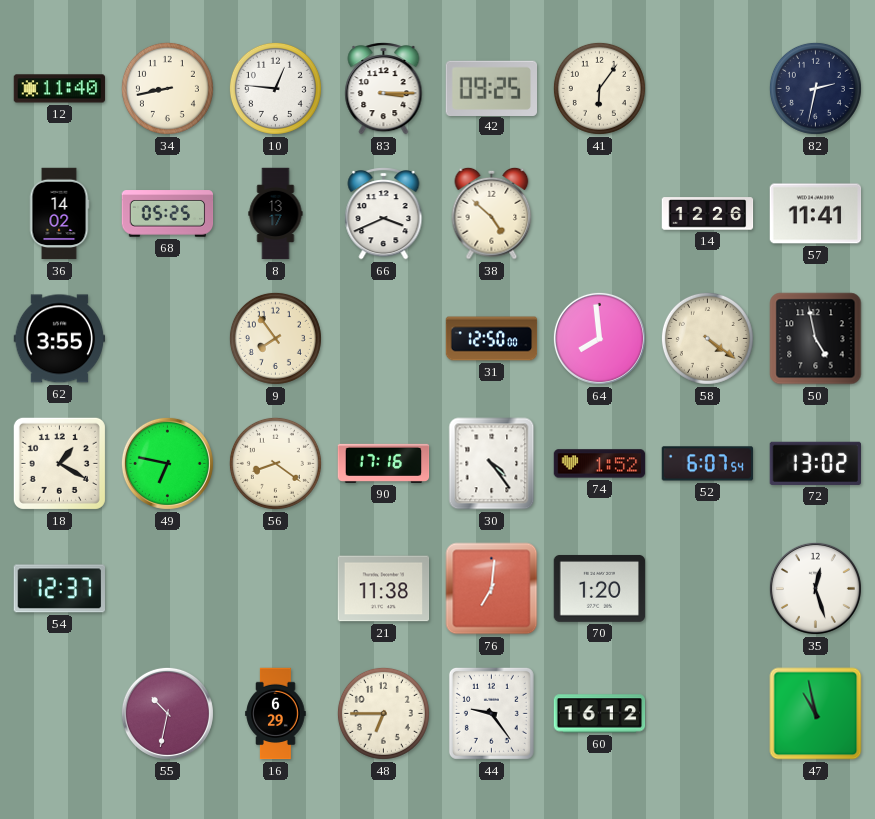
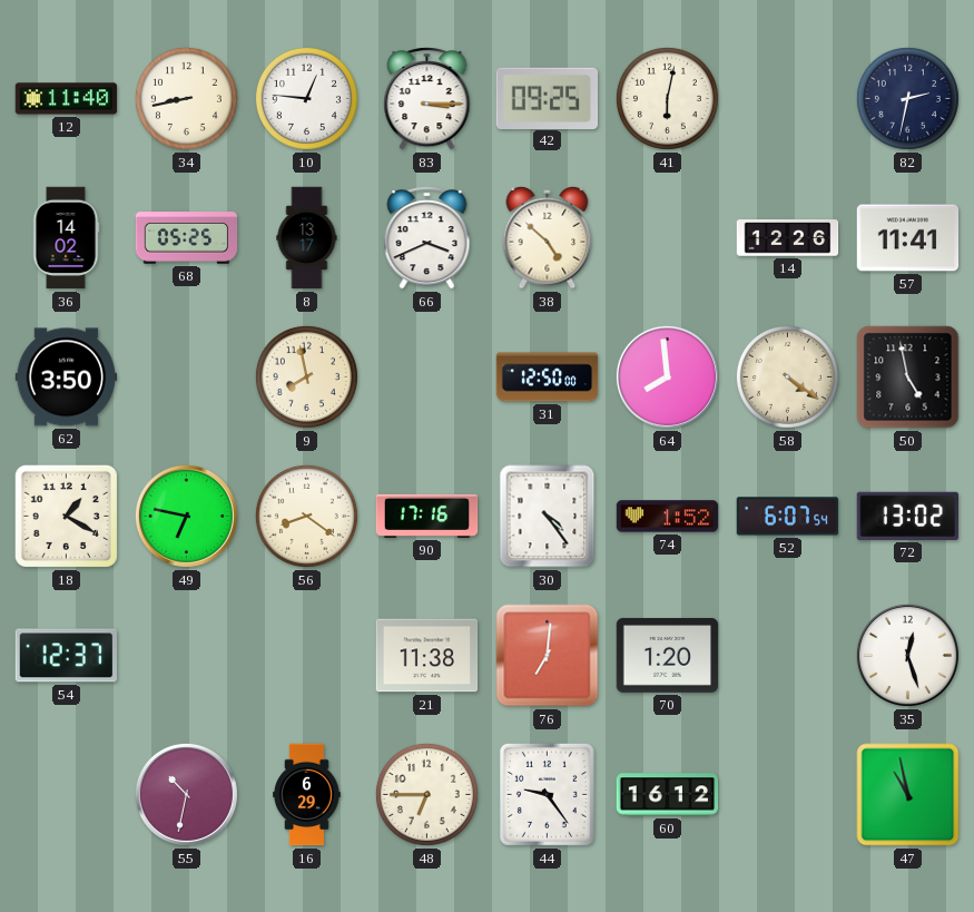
41: 6:06 -> 6:02
62: 3:55 -> 3:50
9: 7:54 -> 7:58
